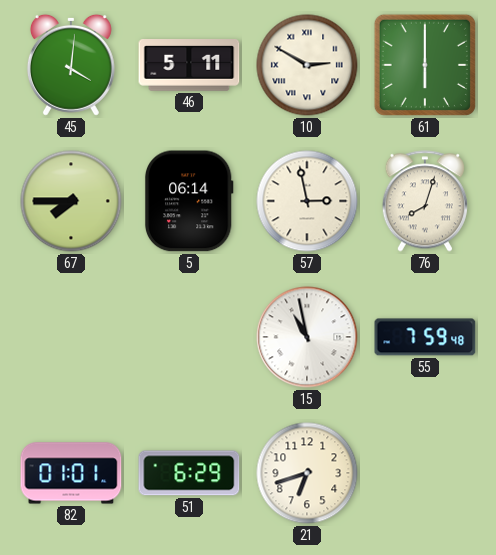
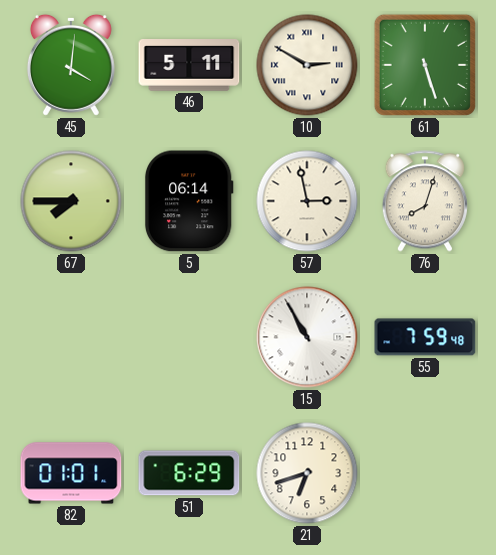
61: 6:00 -> 5:27
15: 10:58 -> 10:55
